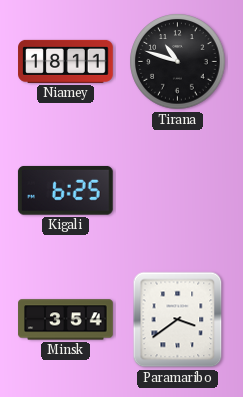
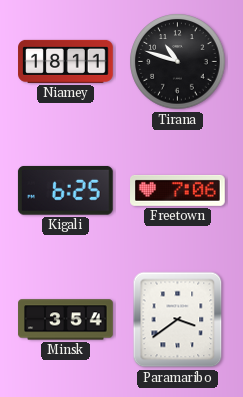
Freetown: none -> 7:06
